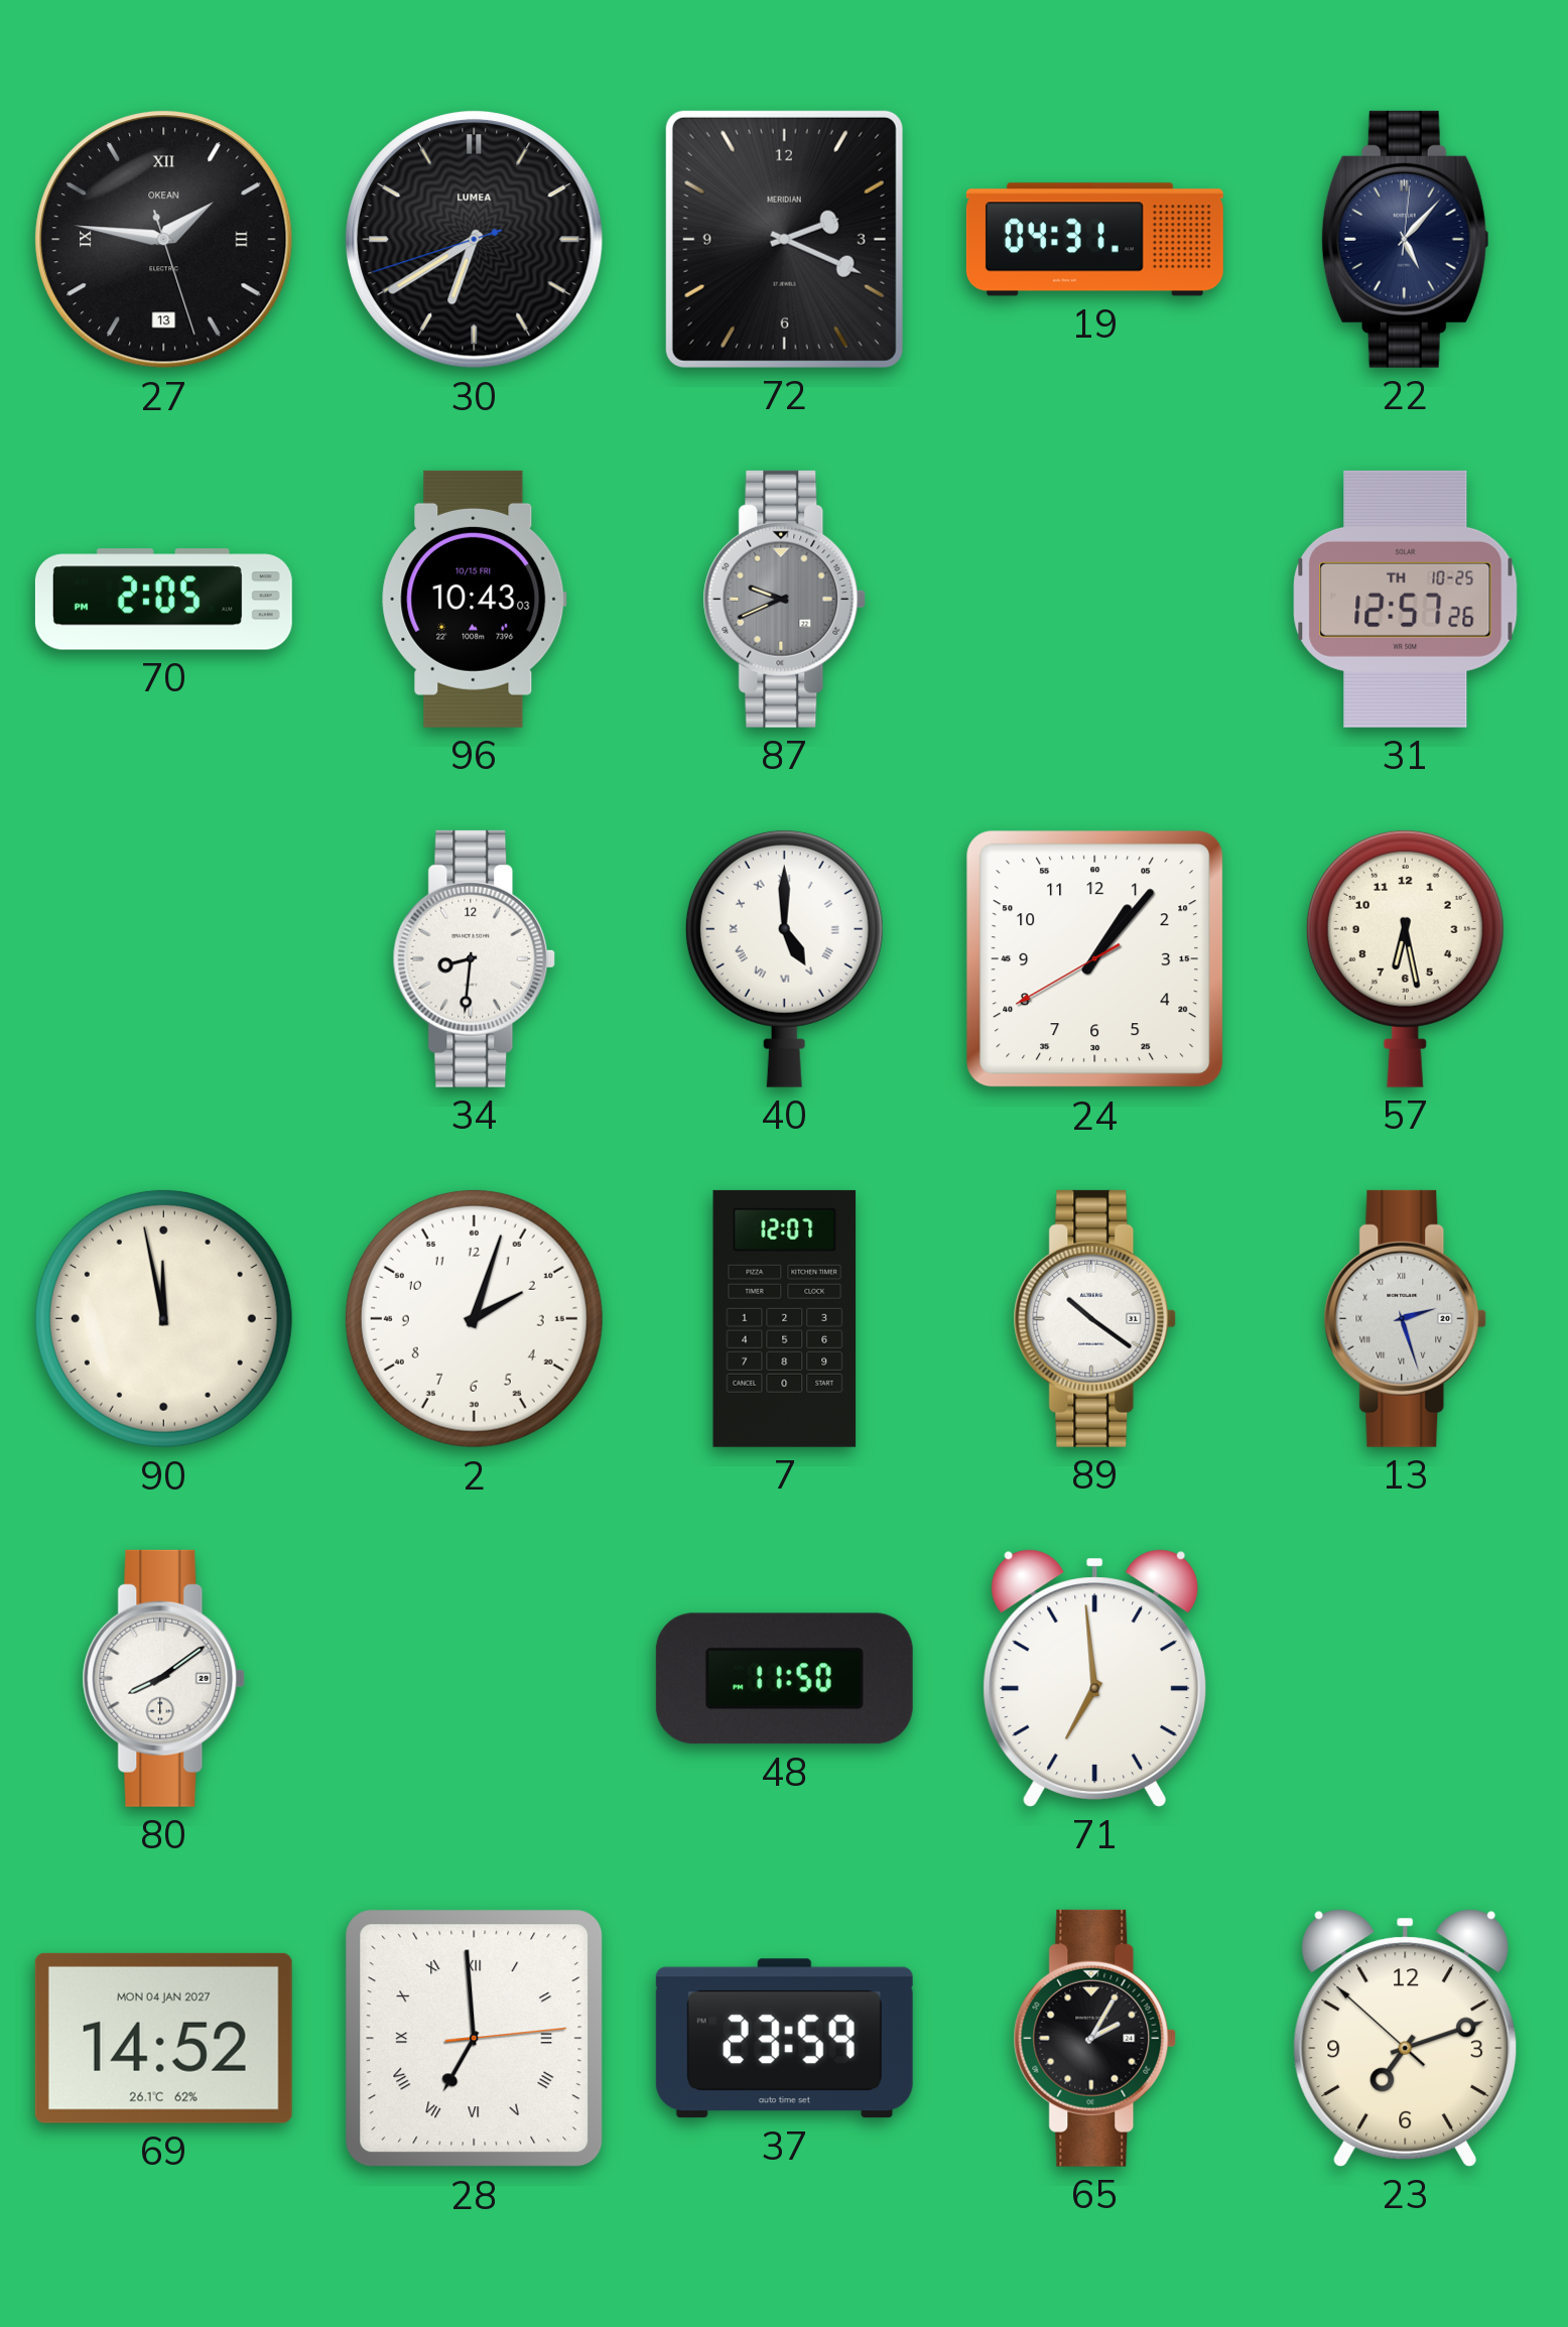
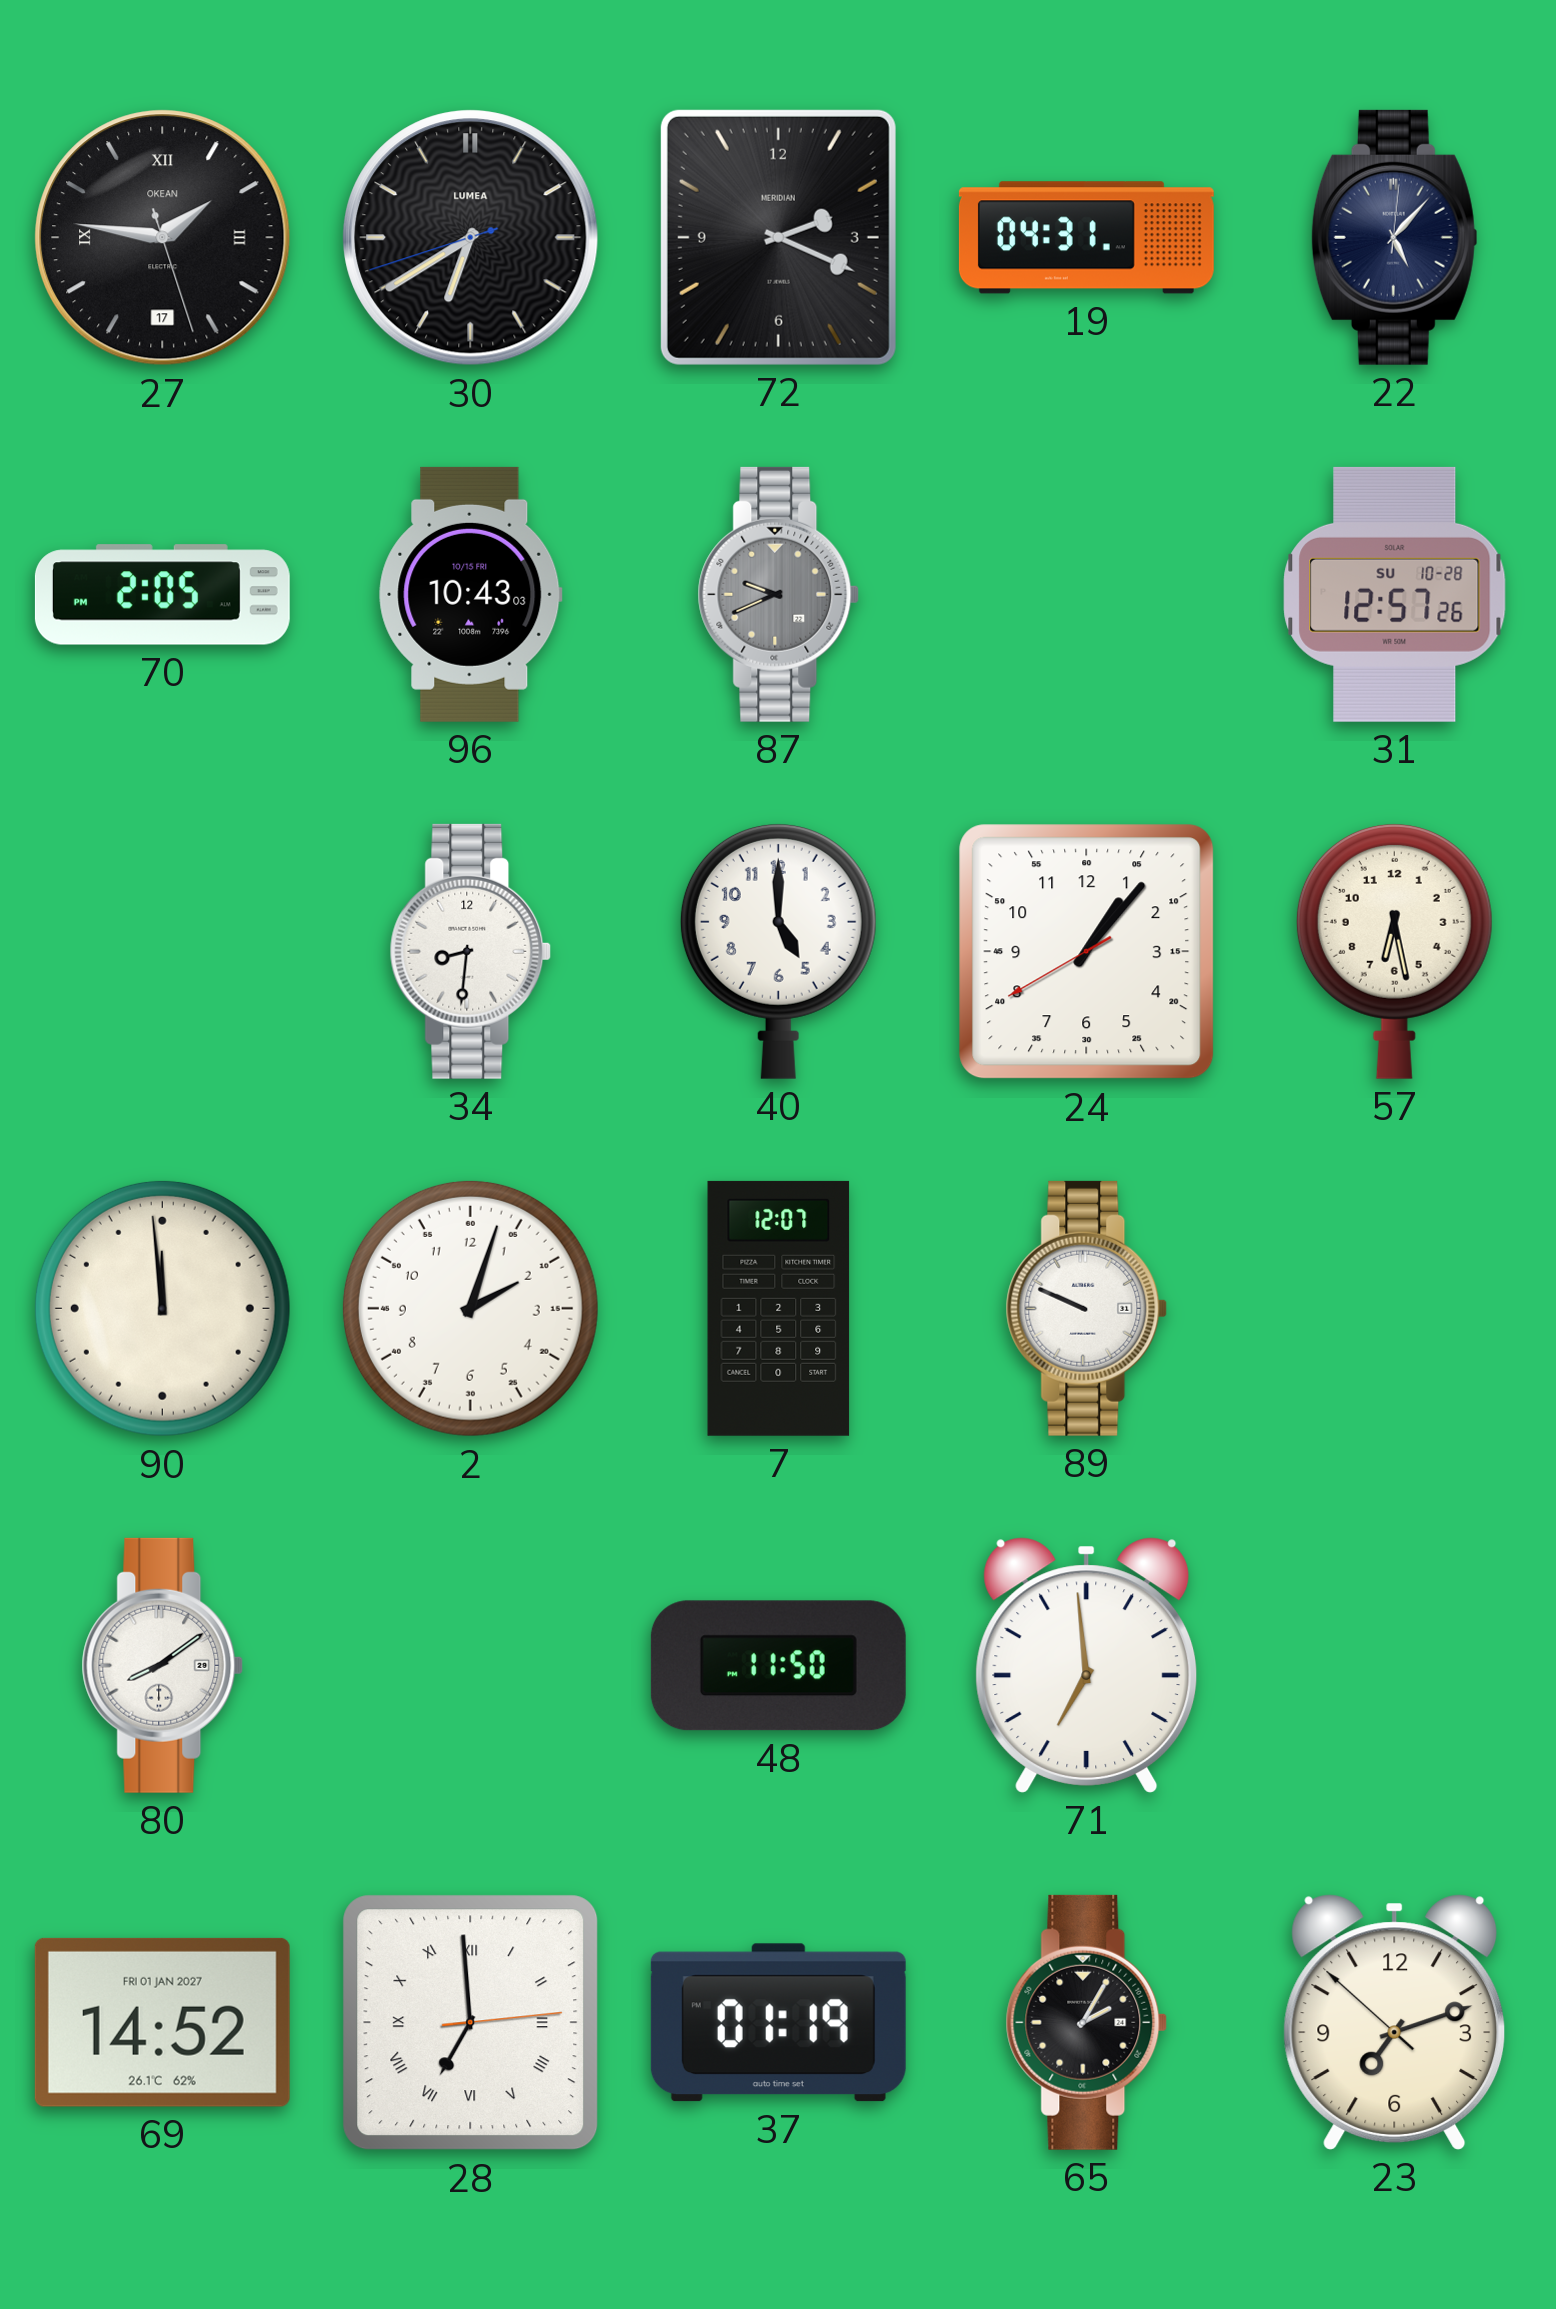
27 date: 13 -> 17
31 date: TH 10-25 -> SU 10-28
40 numerals: Roman -> Arabic
90: 11:58 -> 11:59
89: 10:21 -> 9:49
13: 2:27 -> none
69 date: MON 04 JAN 2027 -> FRI 01 JAN 2027
37: 23:59 -> 01:19
